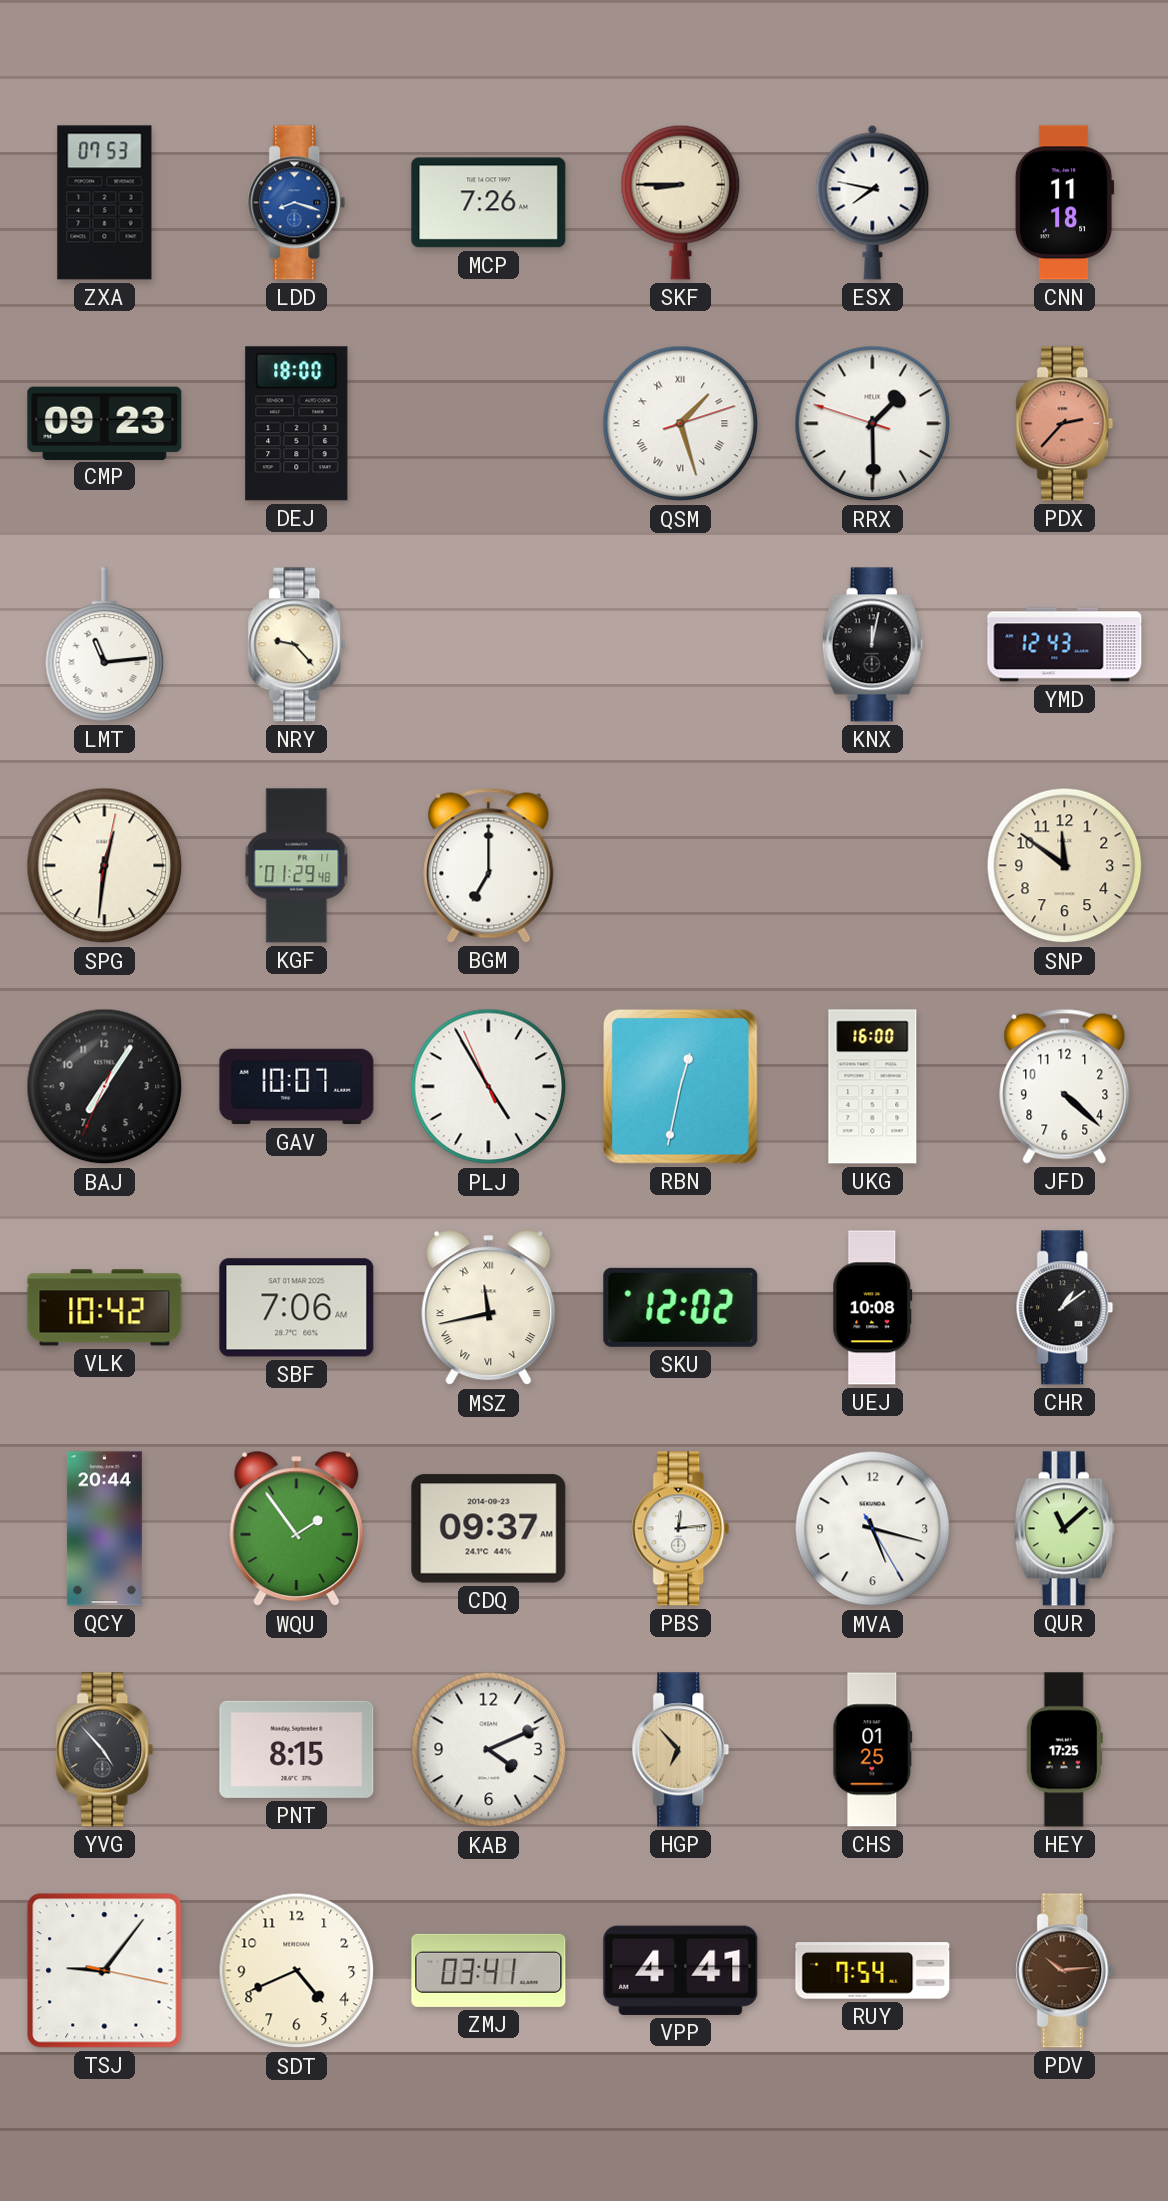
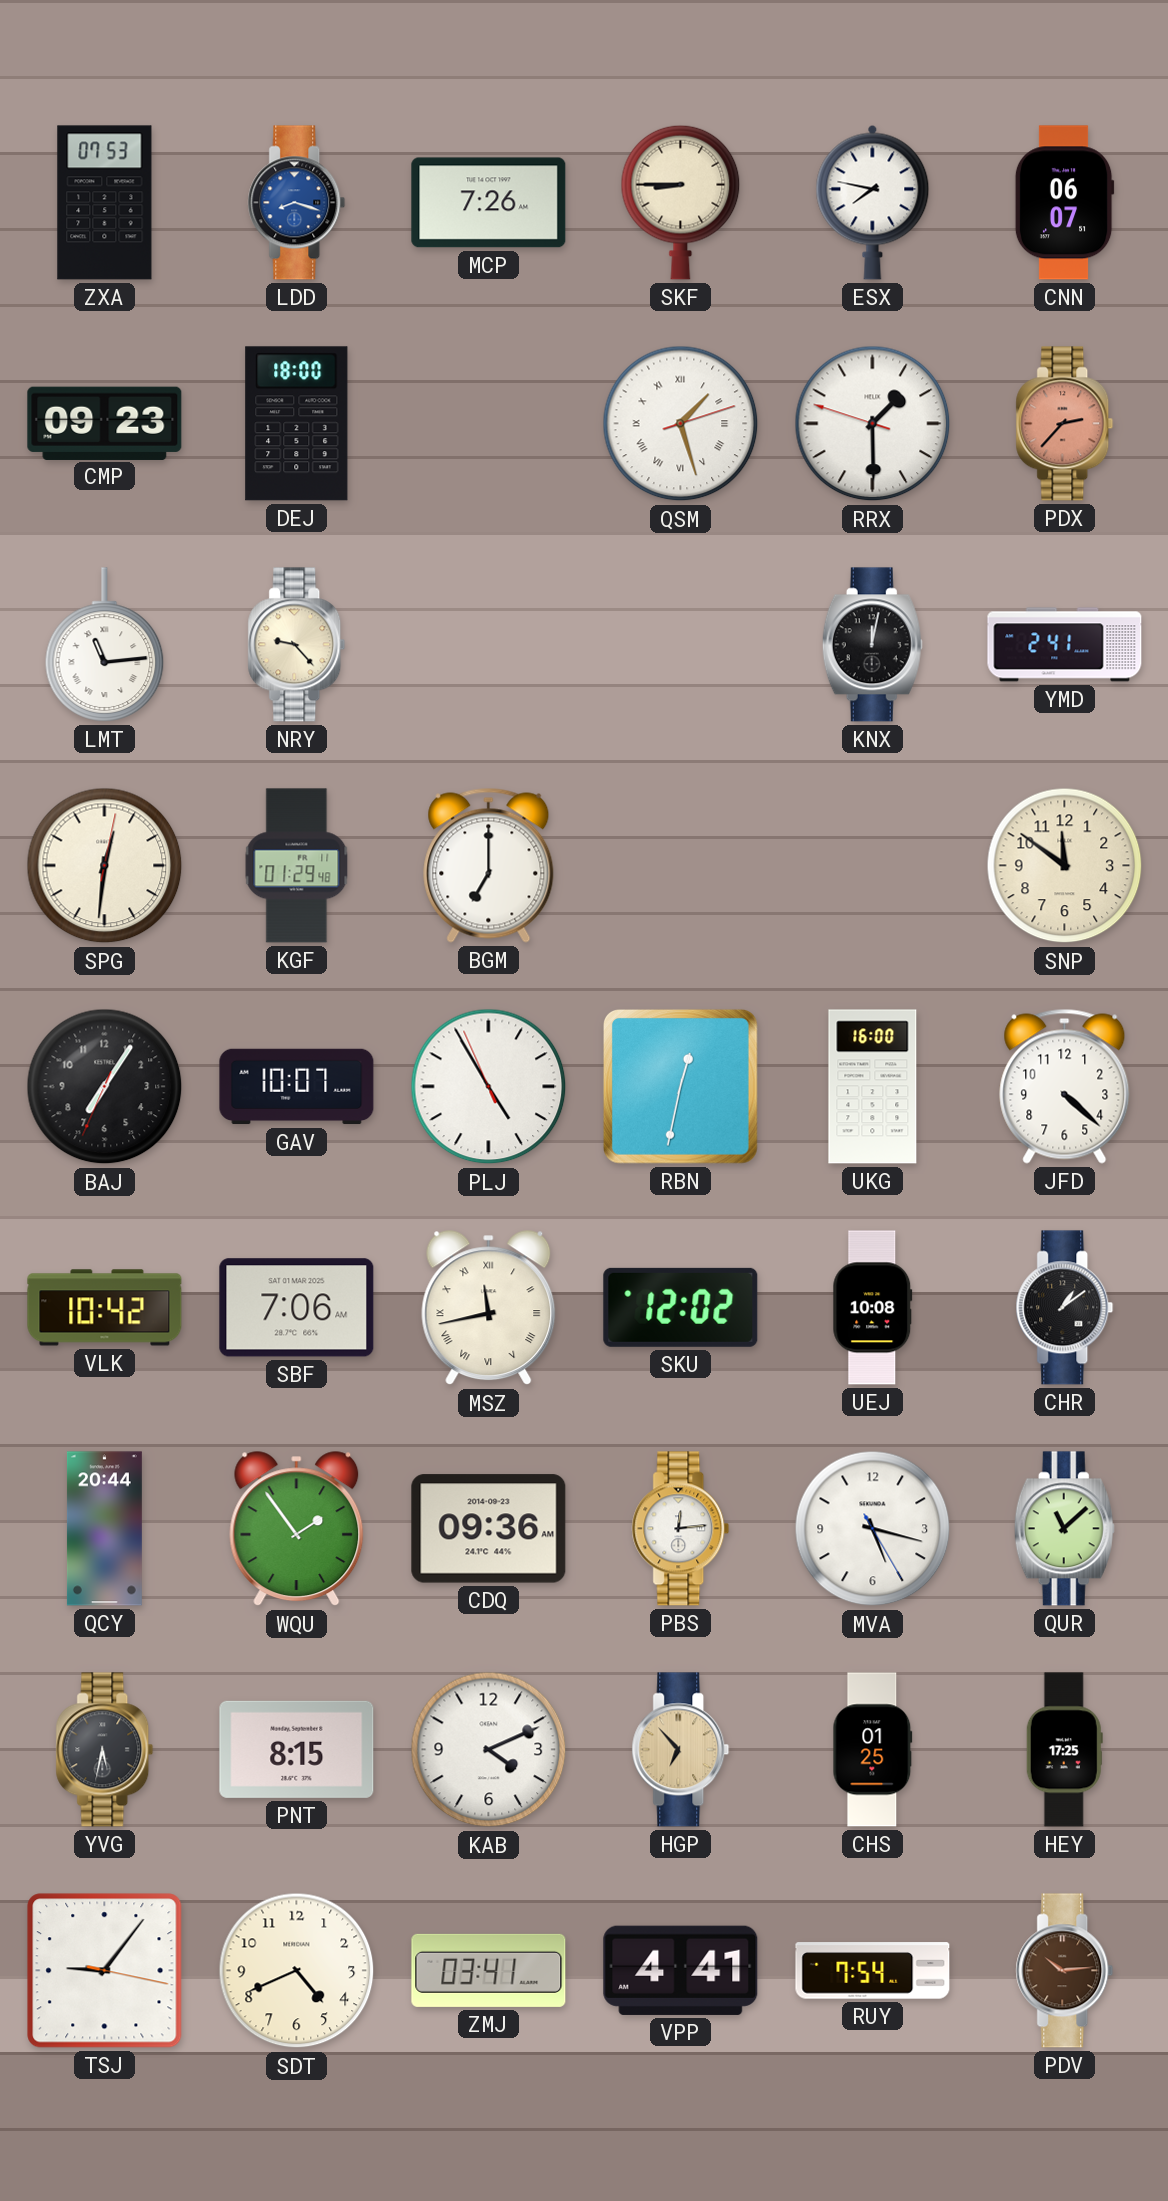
CNN: 11:18 -> 06:07
YMD: 12:43 -> 2:41
CDQ: 09:37 -> 09:36
YVG: 4:53 -> 5:32
